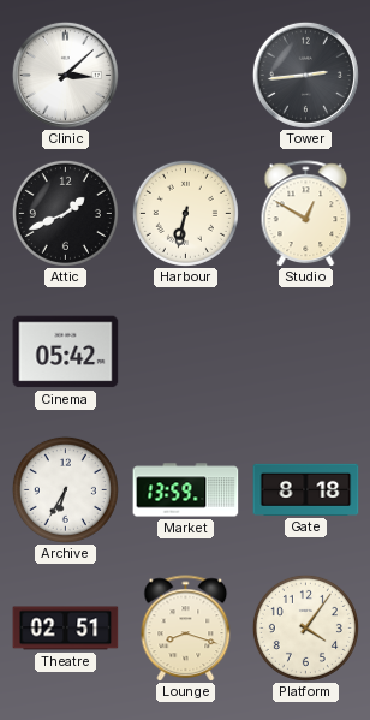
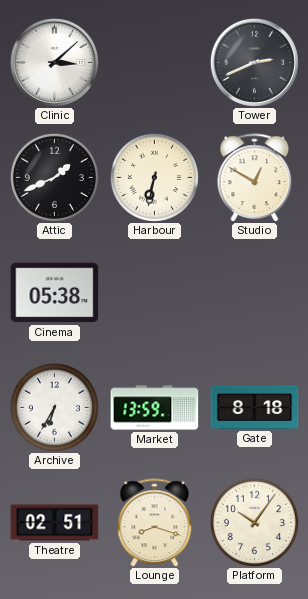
Tower: 2:44 -> 2:41
Cinema: 05:42 -> 05:38
Platform: 4:06 -> 10:06
